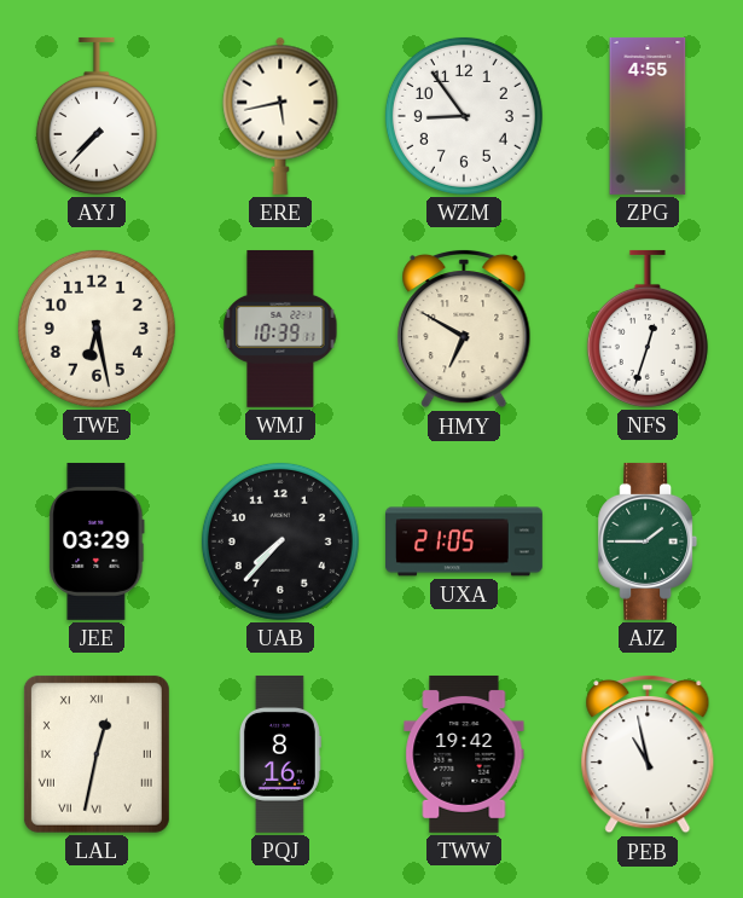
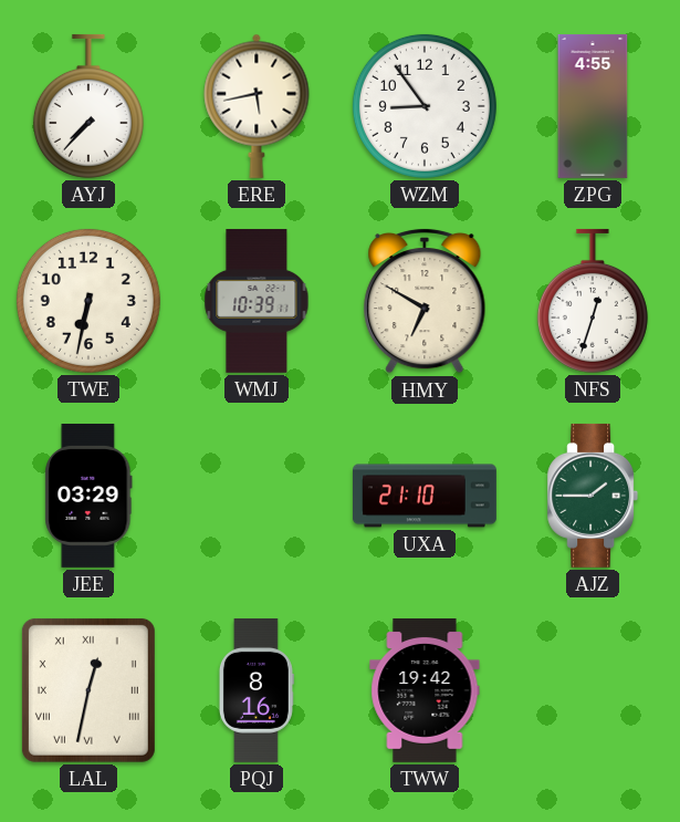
TWE: 6:28 -> 6:32
UAB: 7:37 -> none
UXA: 21:05 -> 21:10
PEB: 10:58 -> none
